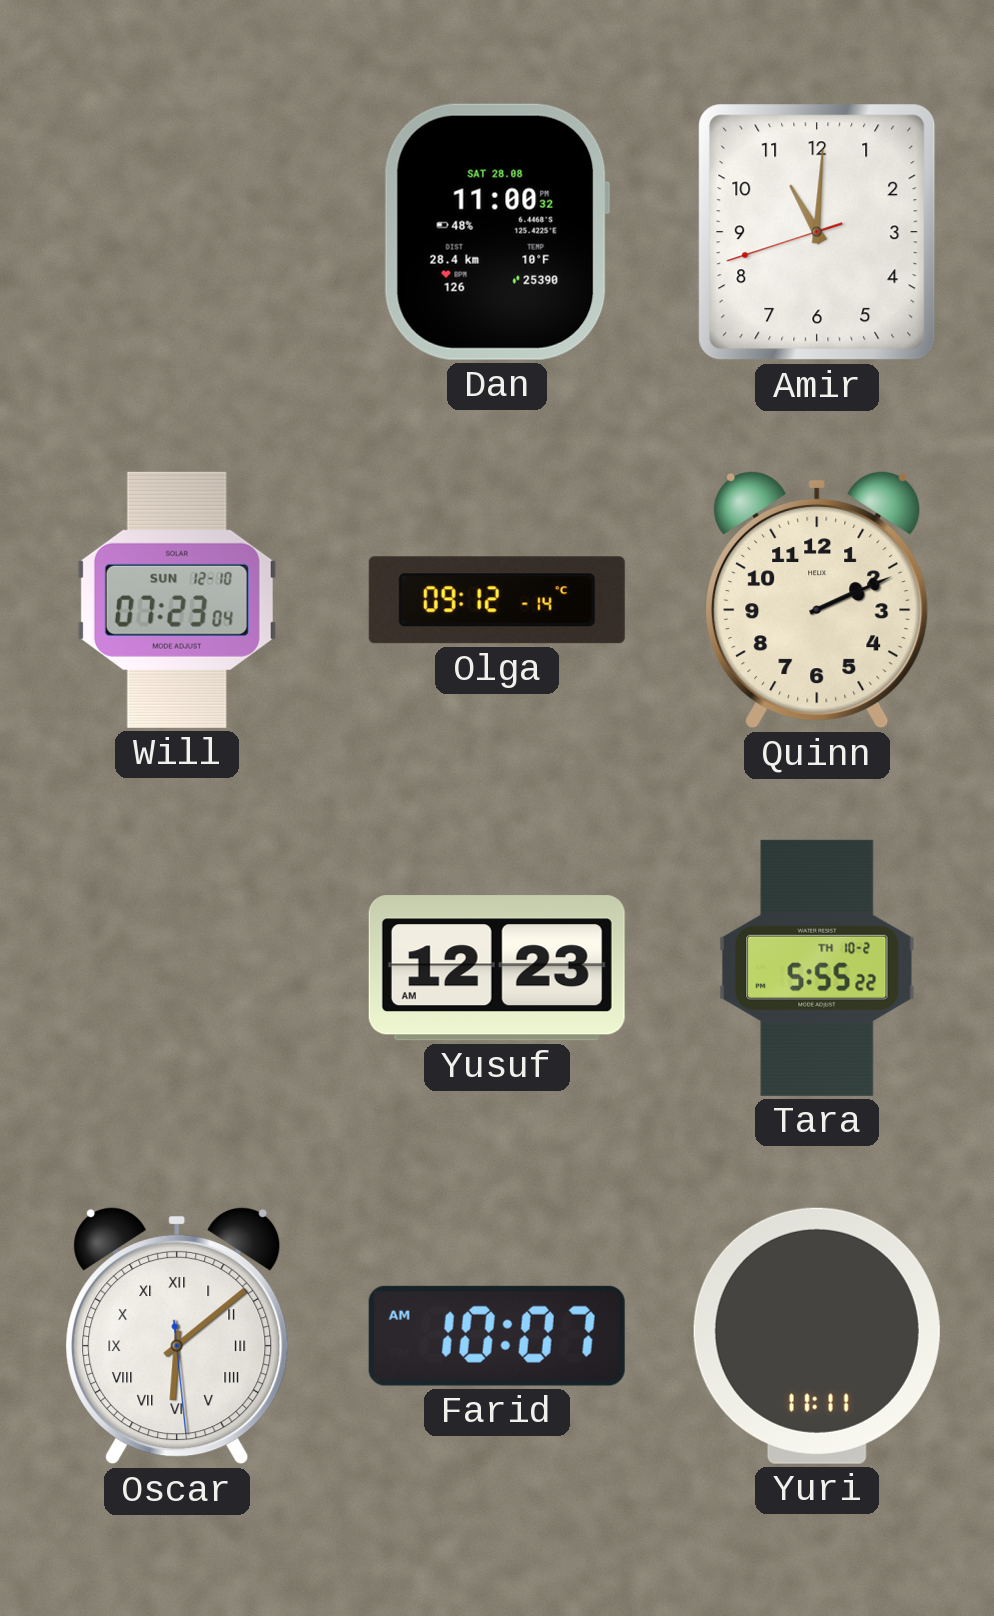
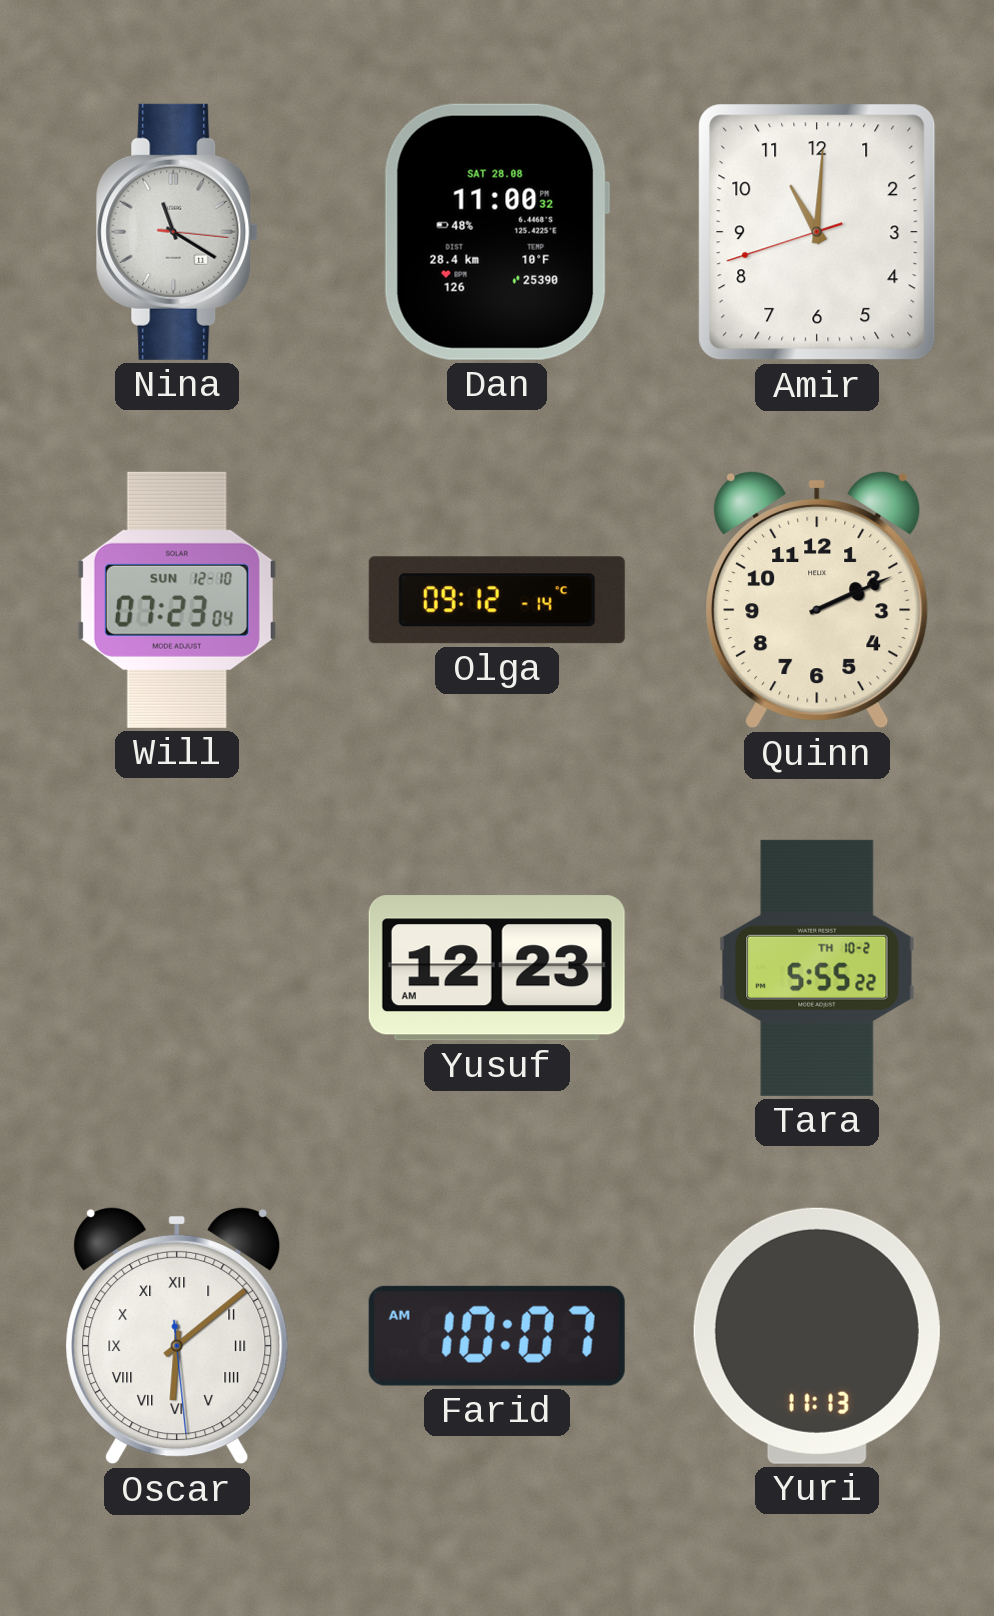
Nina: none -> 11:20
Yuri: 11:11 -> 11:13
